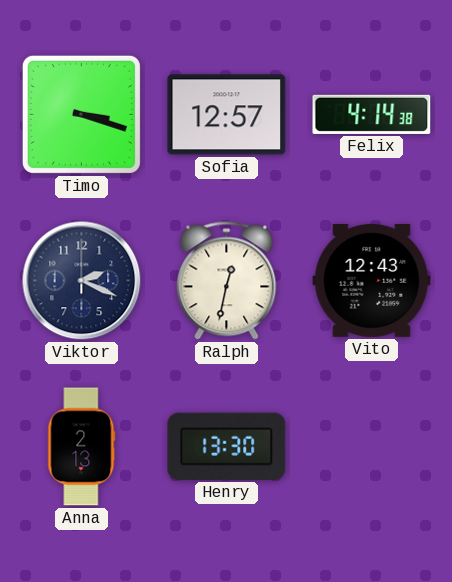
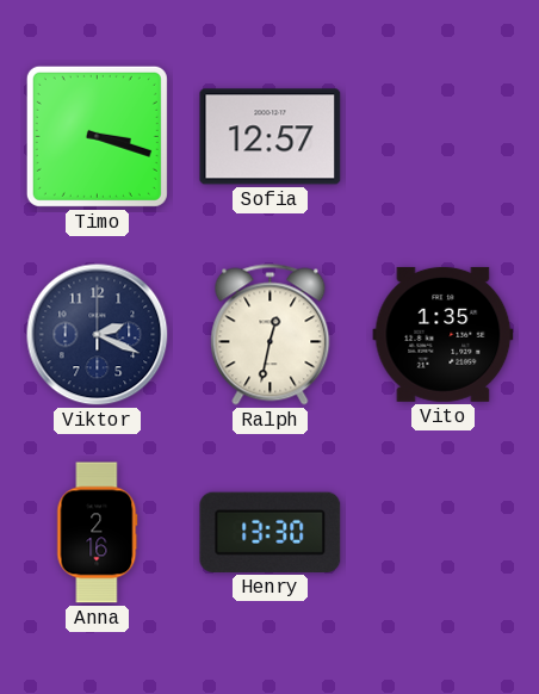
Felix: 4:14 -> none
Vito: 12:43 -> 1:35
Anna: 2:13 -> 2:16
